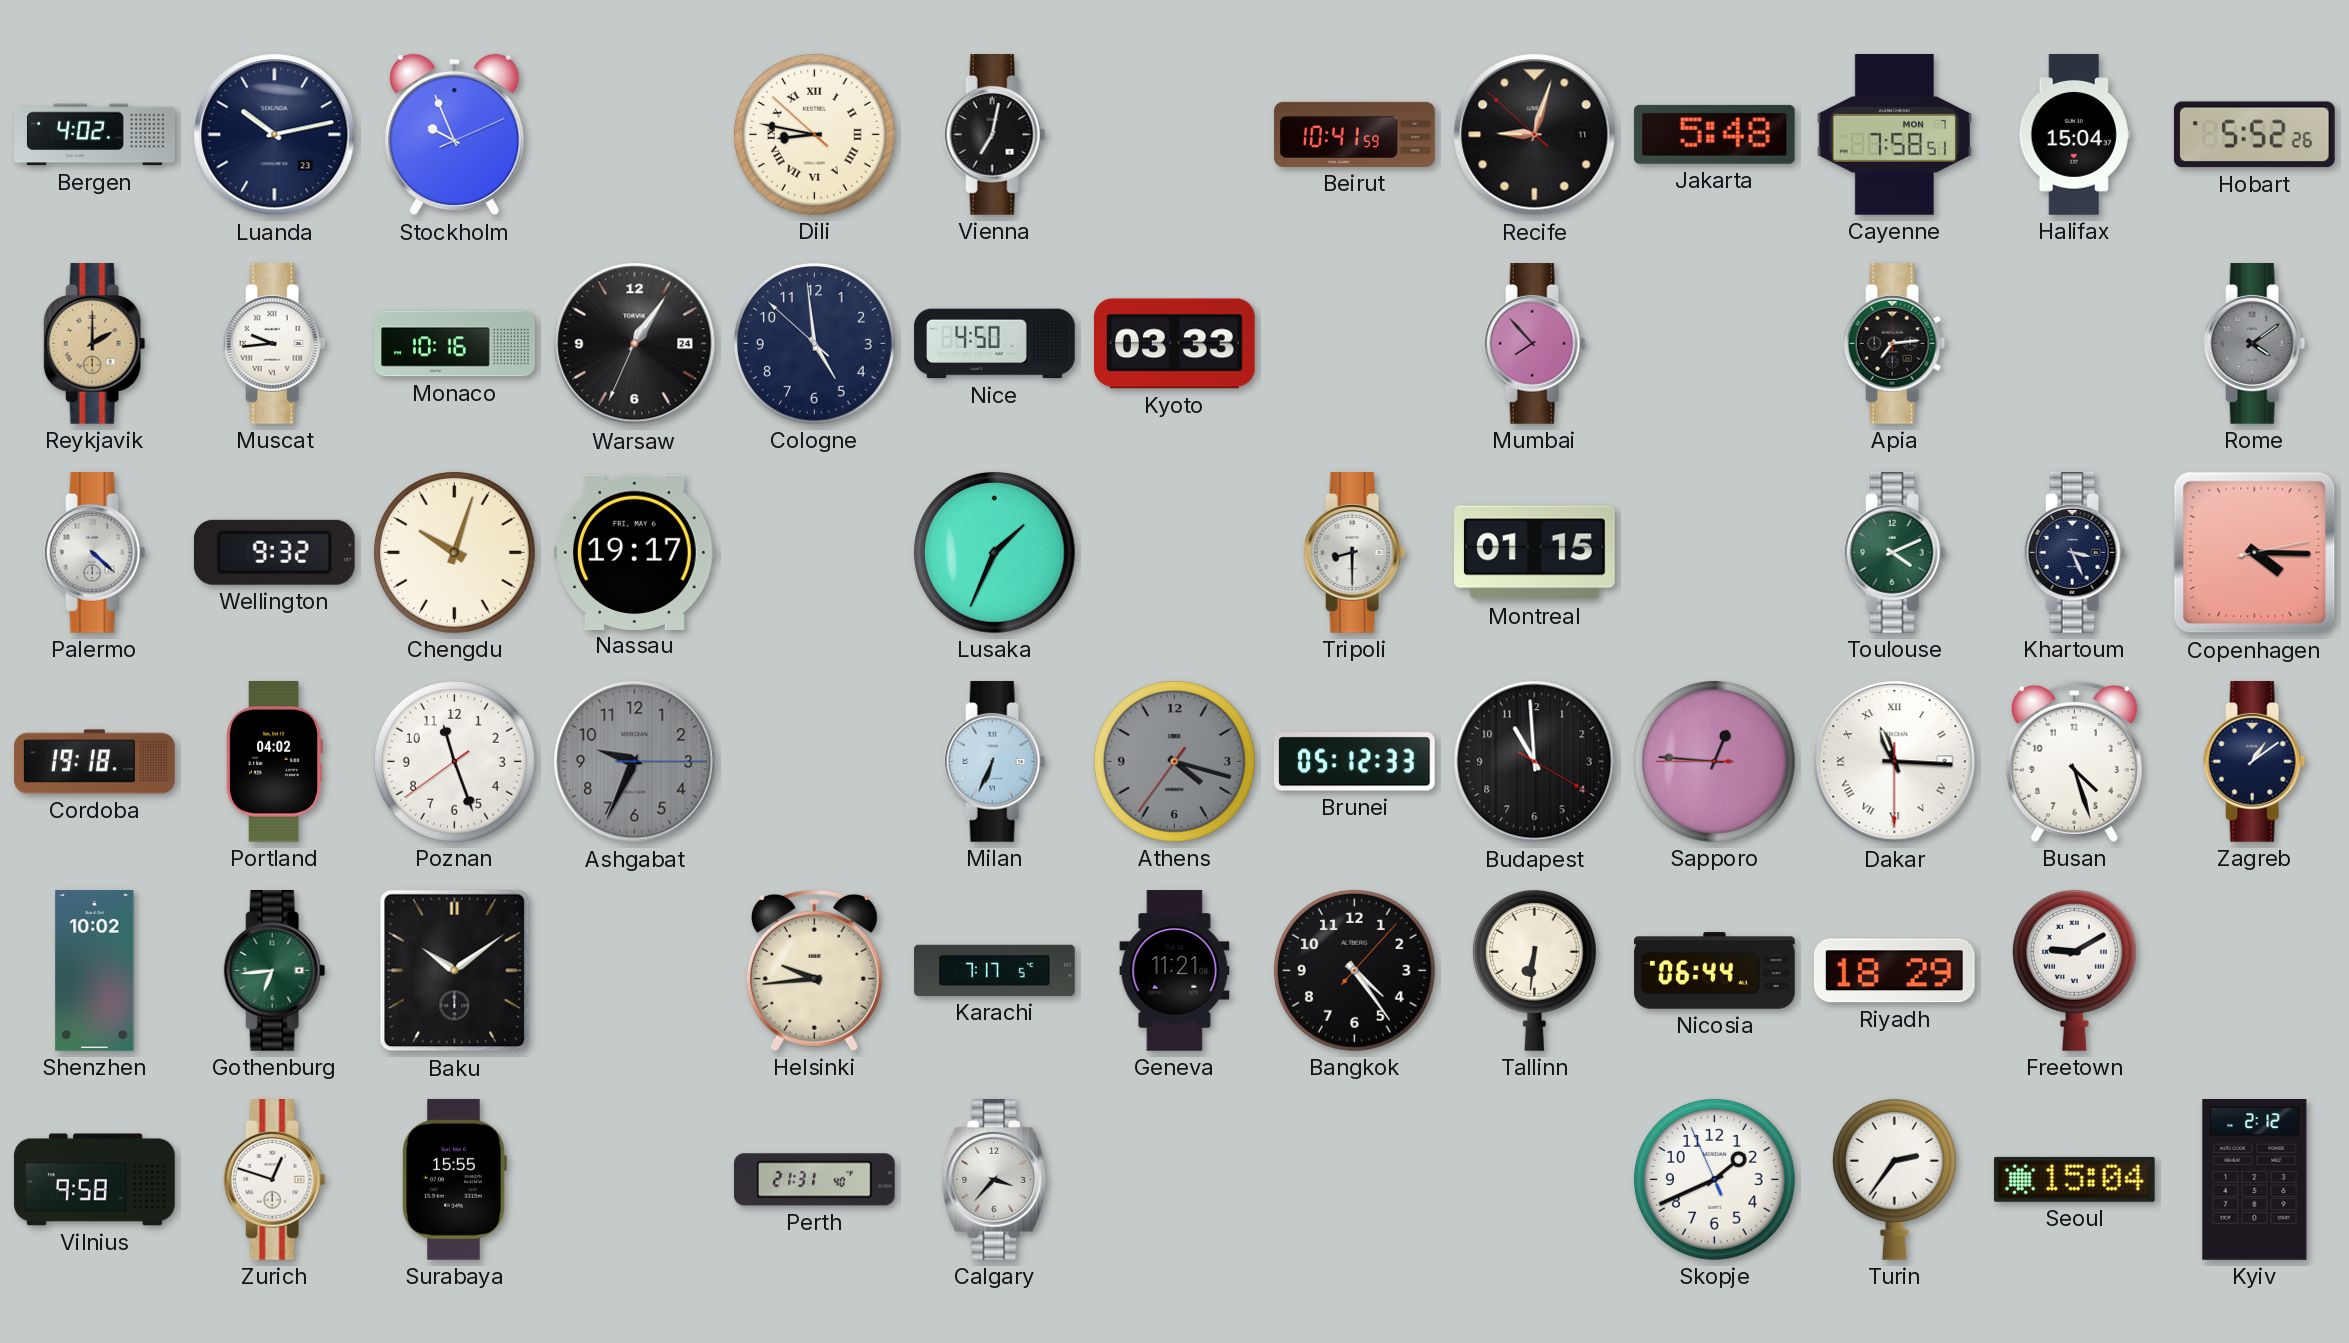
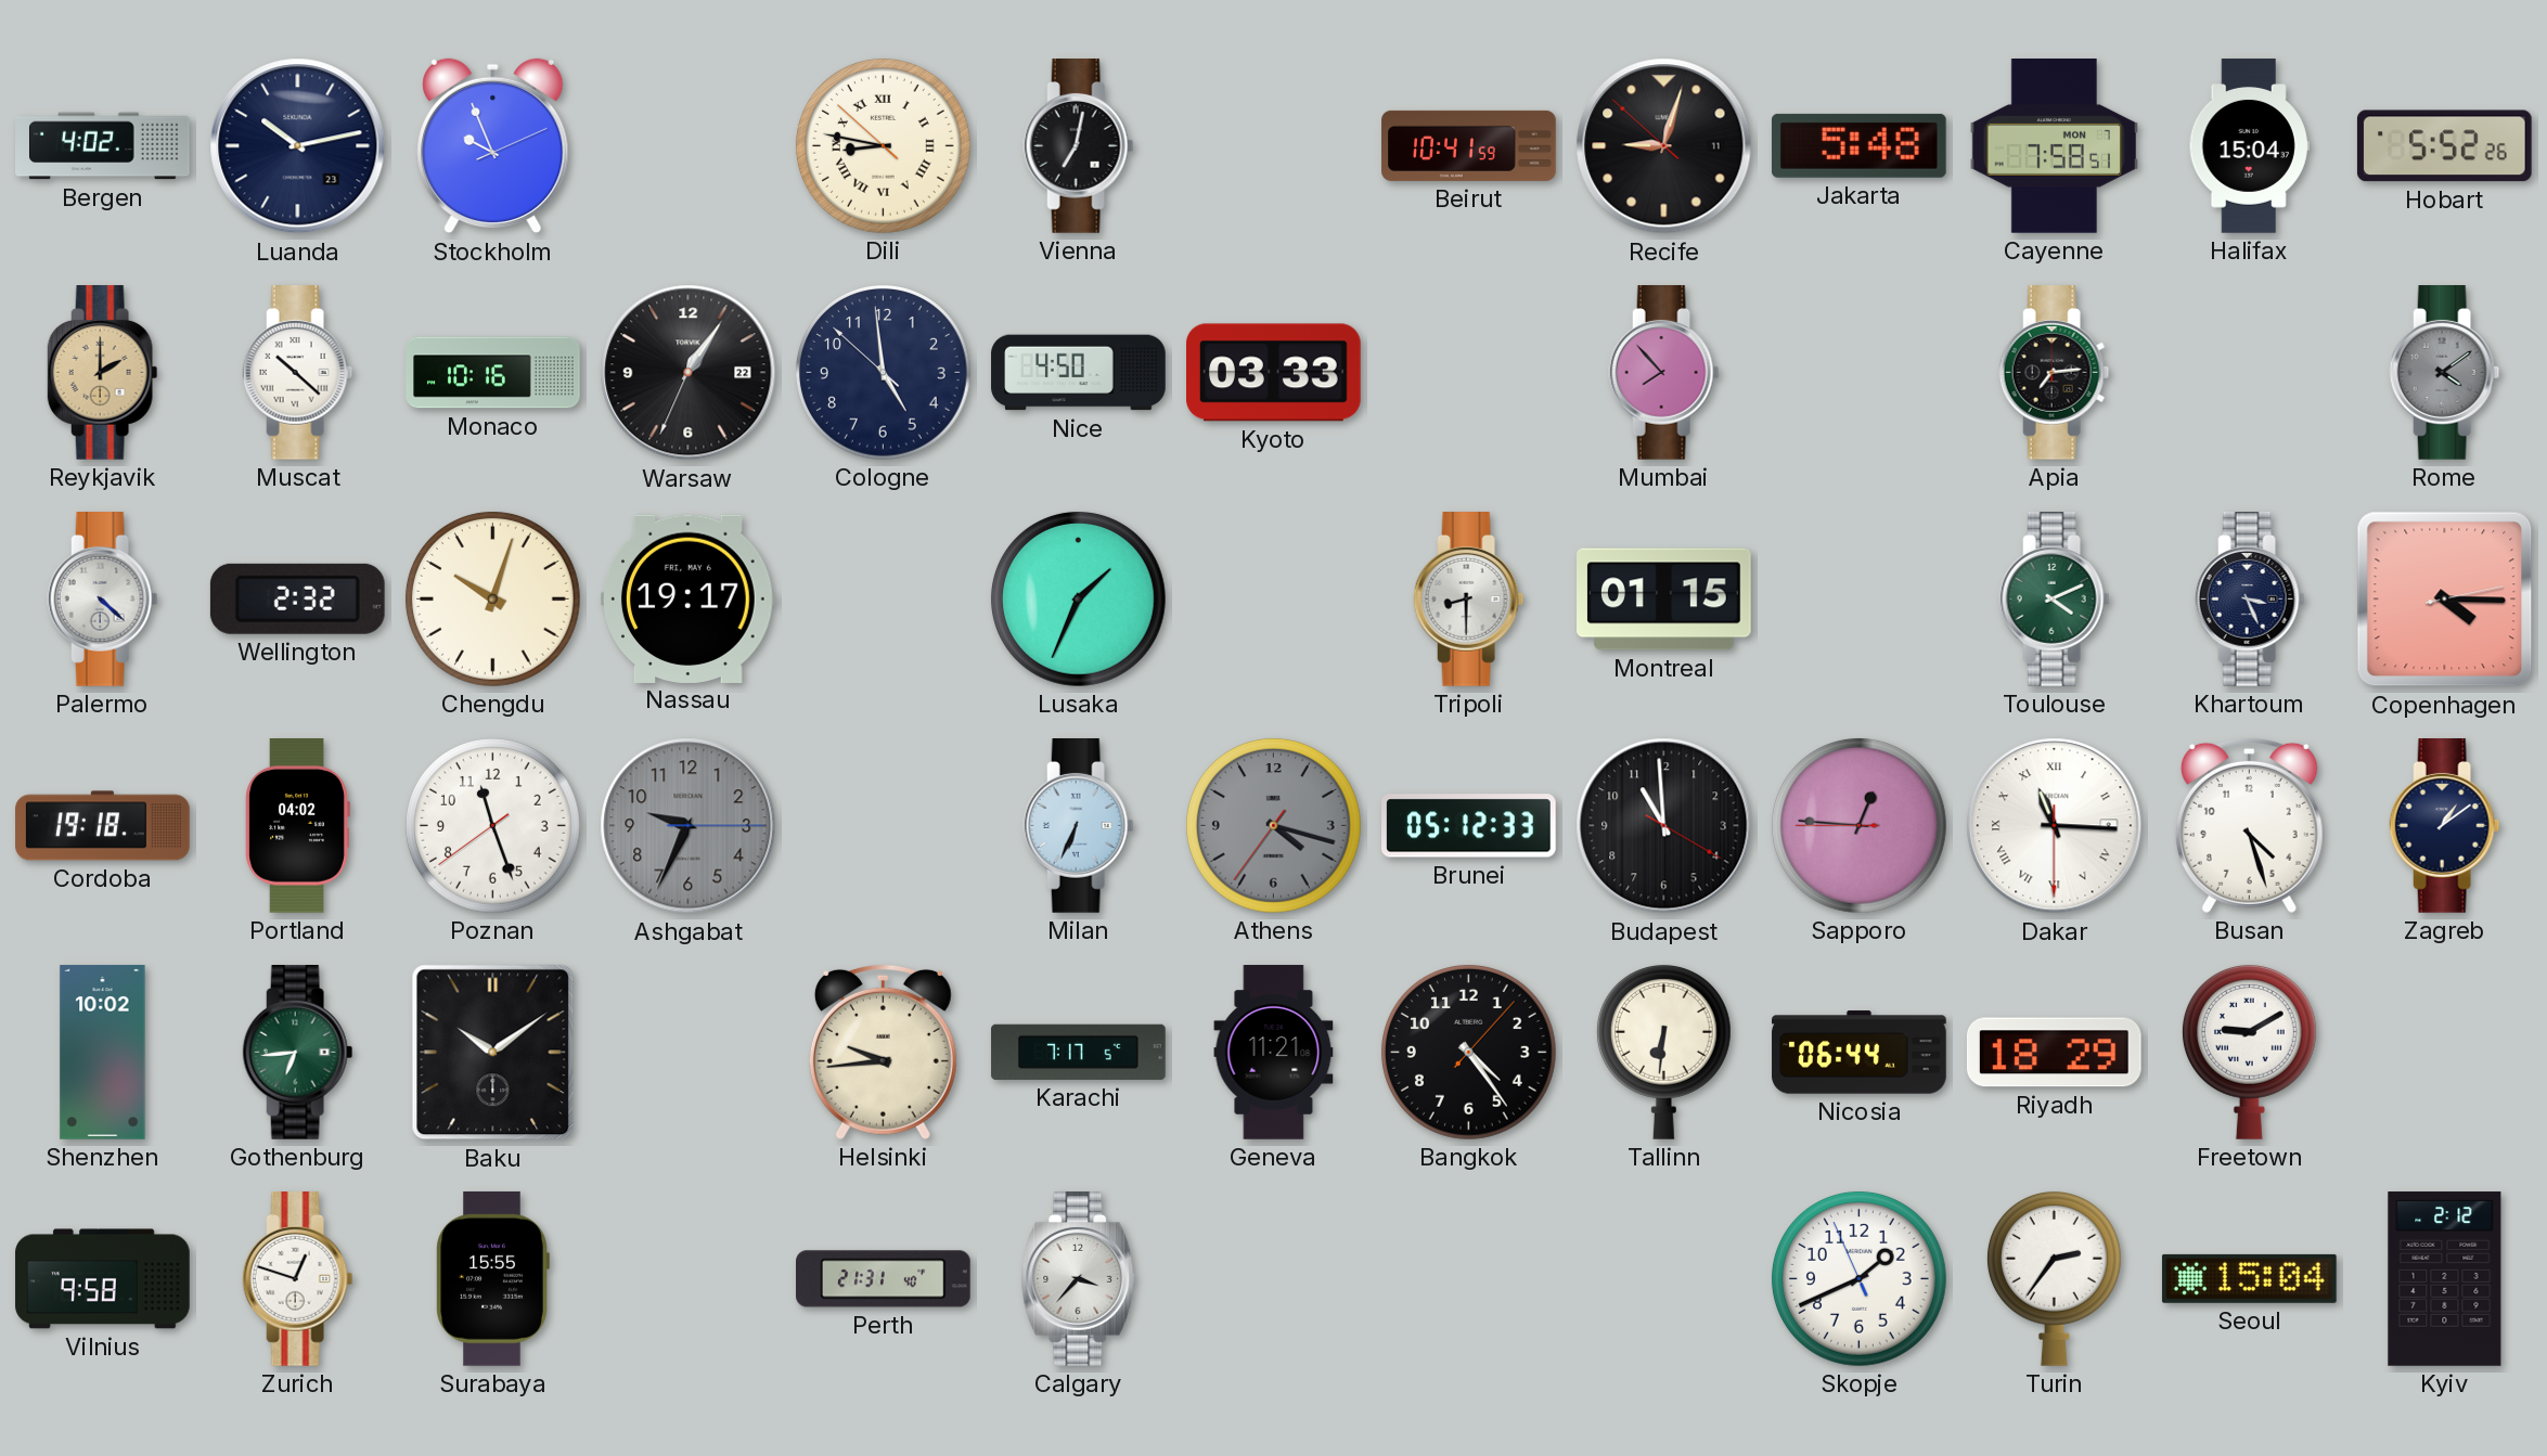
Muscat: 9:44 -> 10:22
Warsaw date: 24 -> 22
Wellington: 9:32 -> 2:32
